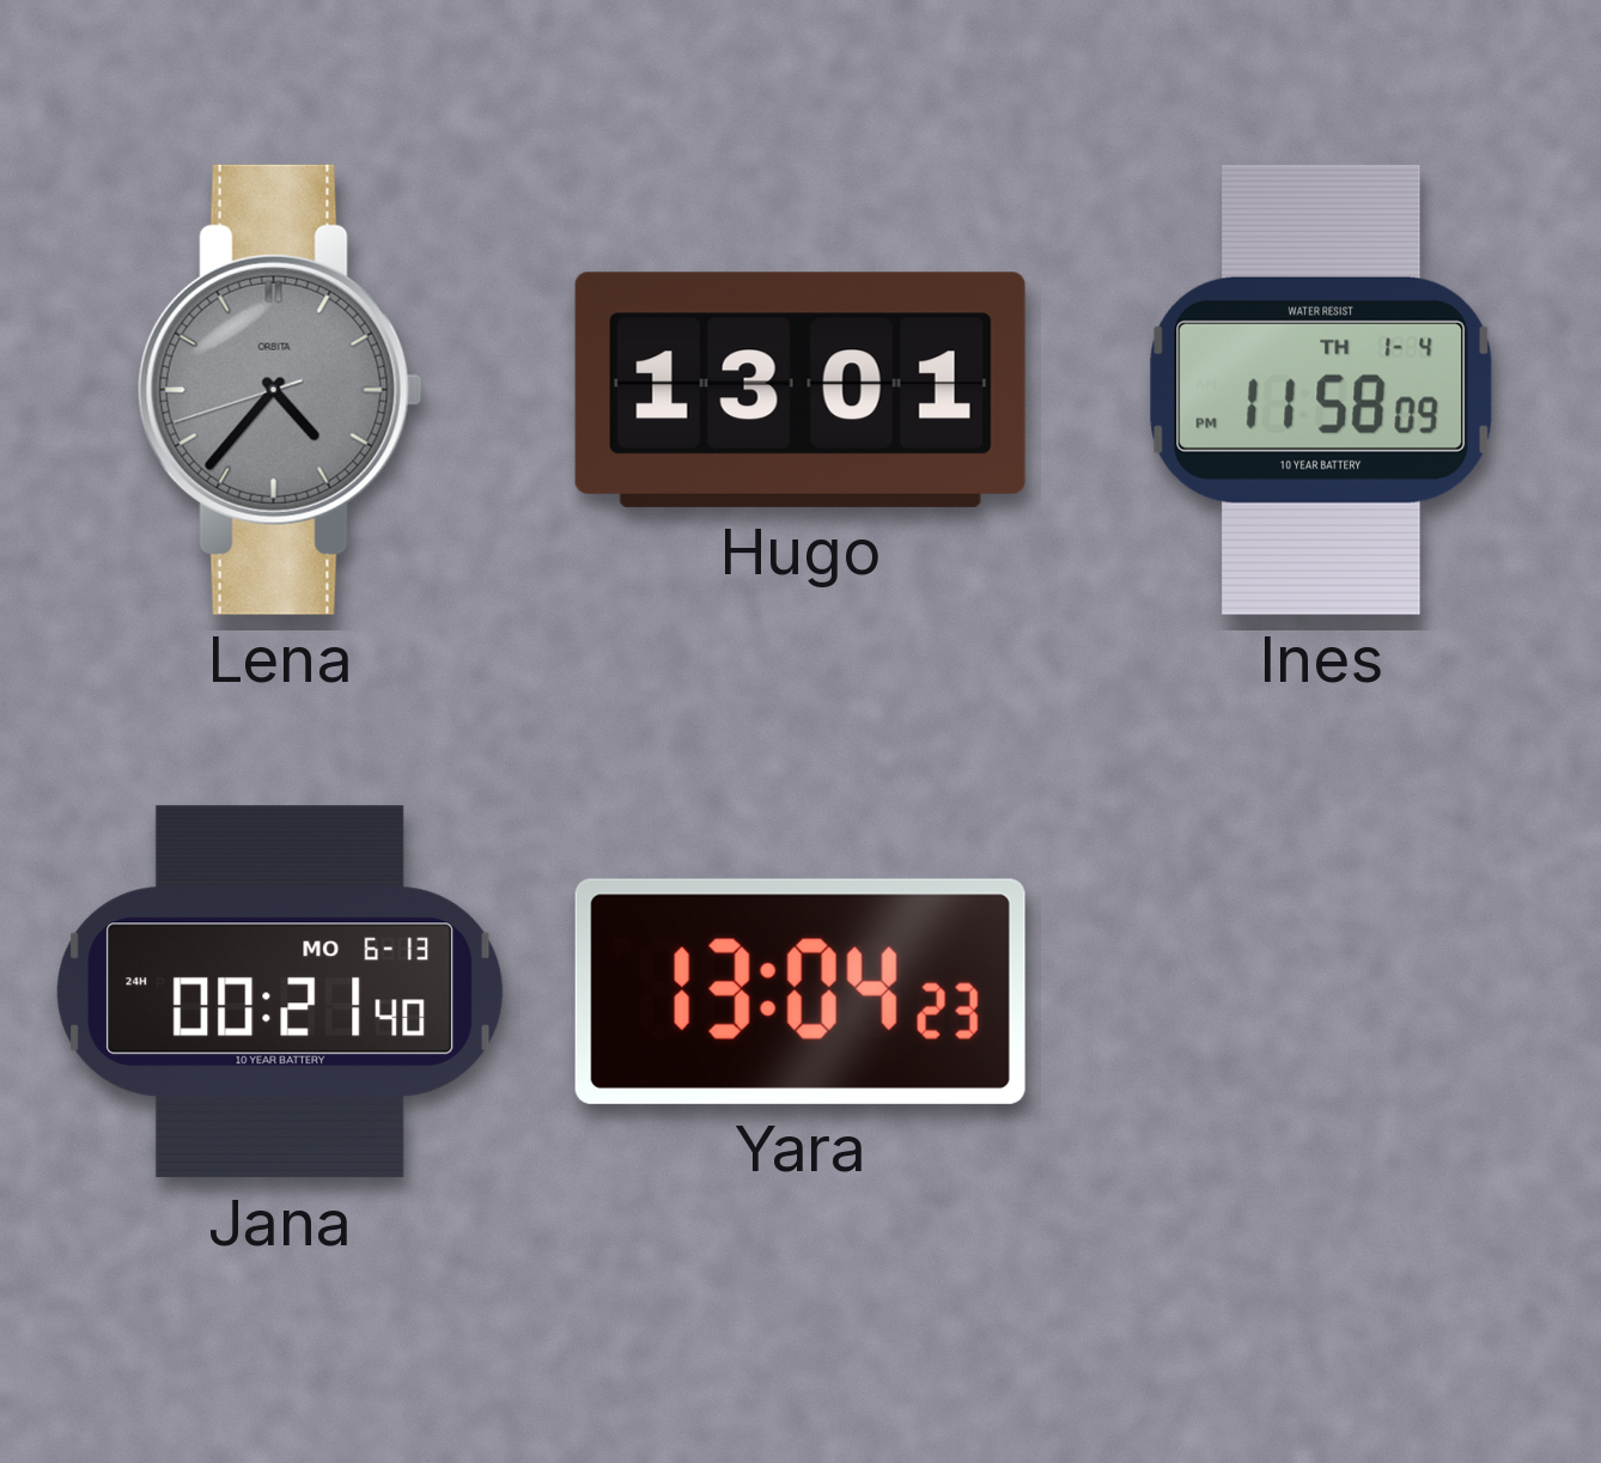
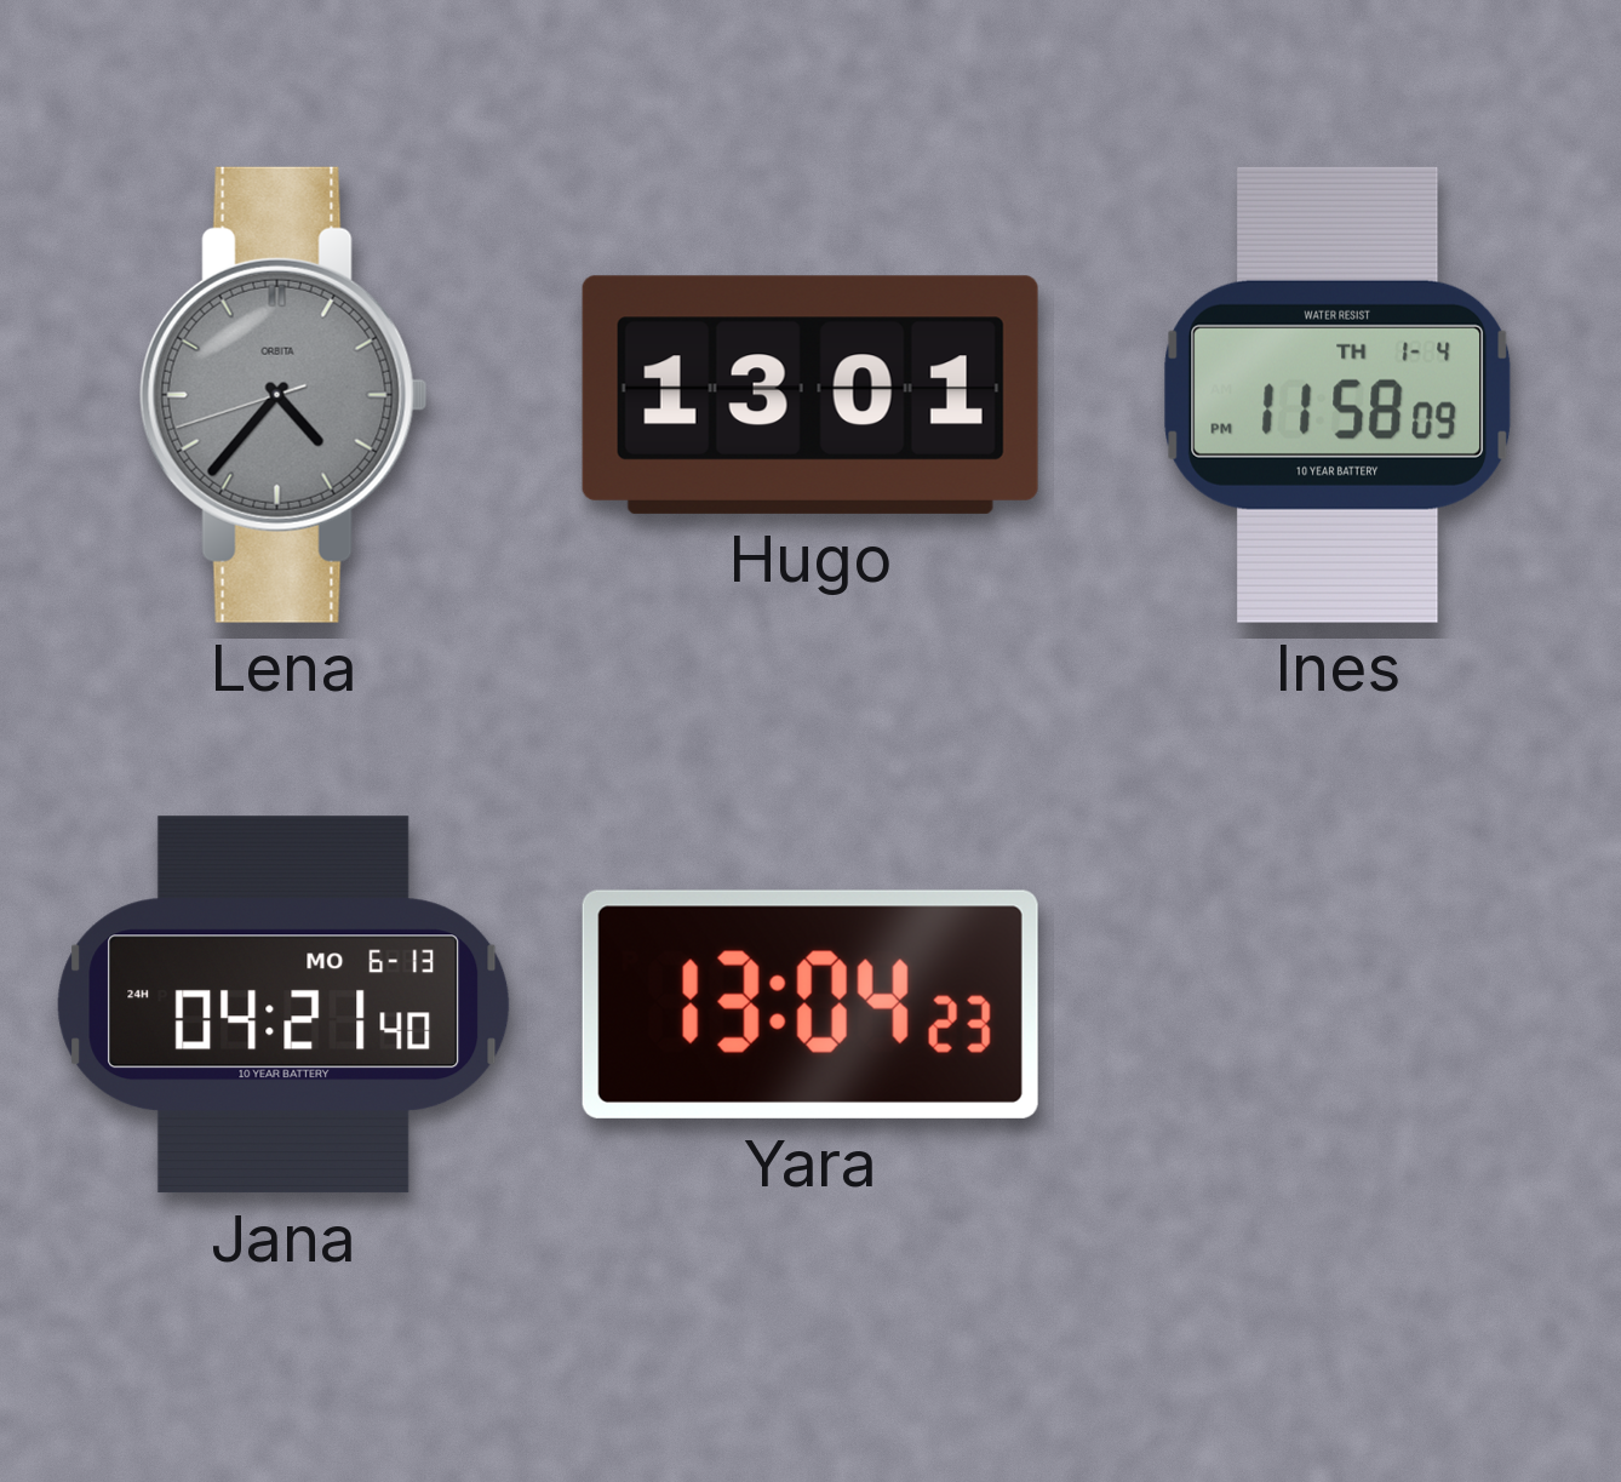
Jana: 00:21 -> 04:21
